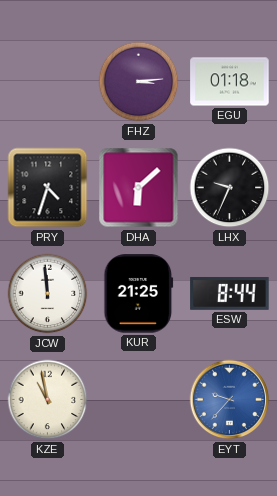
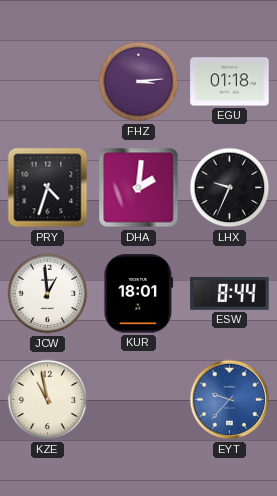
DHA: 6:08 -> 2:01
JCW: 11:59 -> 12:59
KUR: 21:25 -> 18:01
